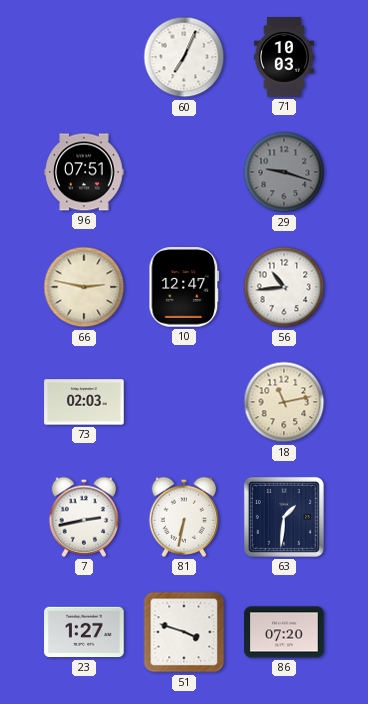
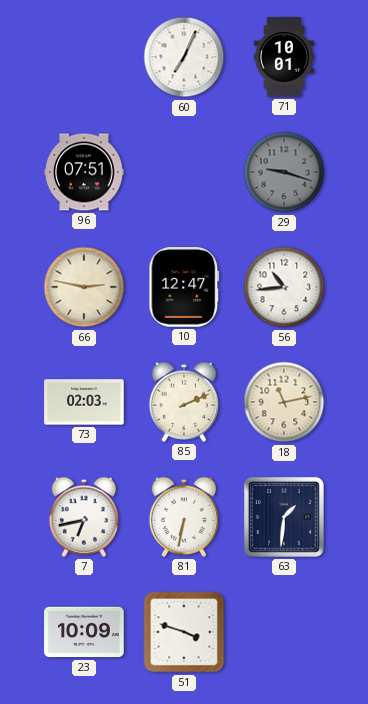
71: 10:03 -> 10:01
85: none -> 2:11
7: 2:43 -> 6:43
23: 1:27 -> 10:09
86: 07:20 -> none
